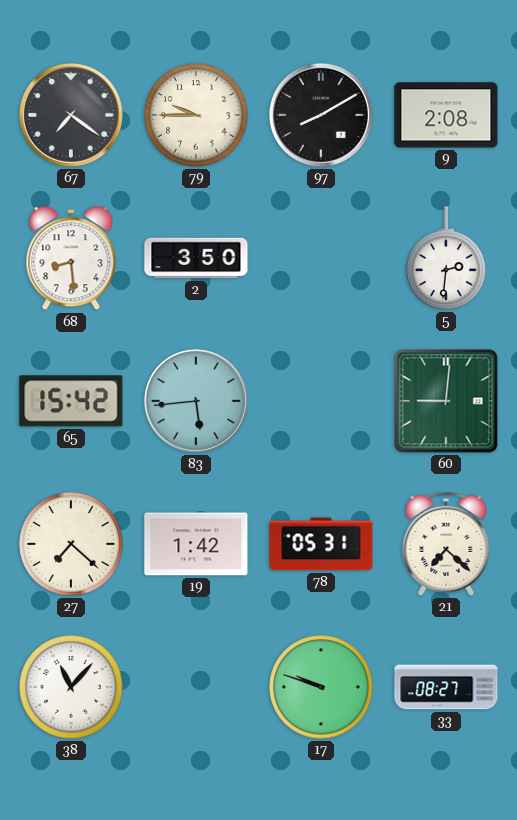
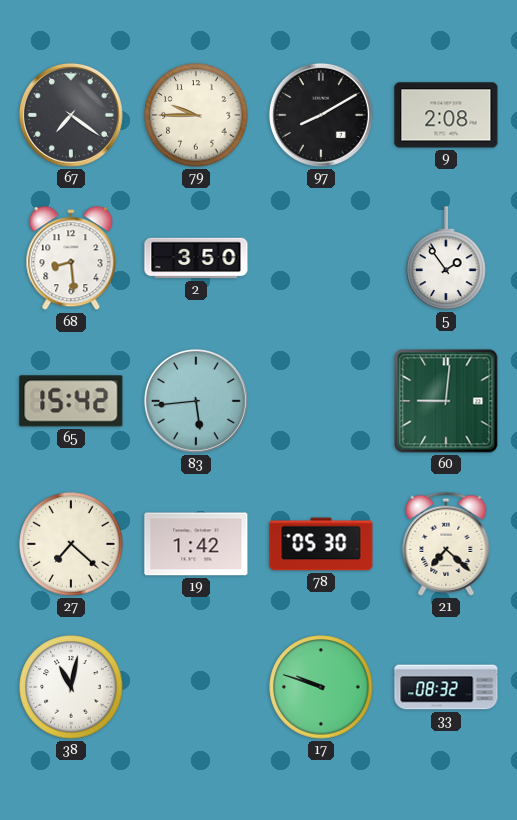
5: 2:31 -> 1:54
78: 05:31 -> 05:30
38: 11:07 -> 11:02
33: 08:27 -> 08:32
